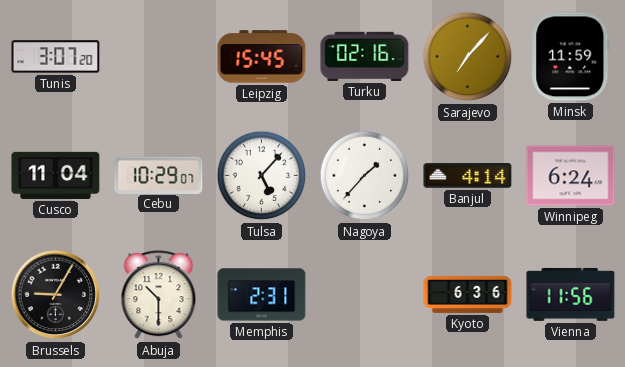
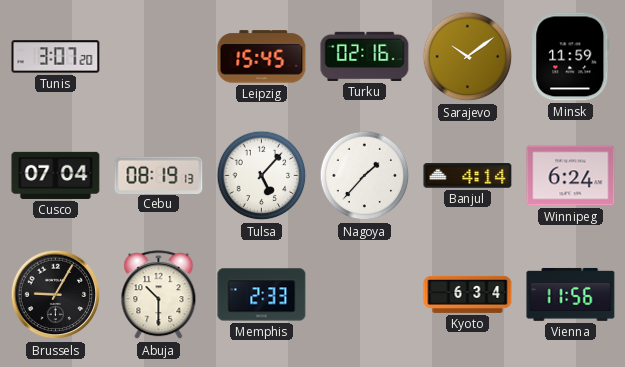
Sarajevo: 7:07 -> 10:09
Cusco: 11:04 -> 07:04
Cebu: 10:29 -> 08:19
Memphis: 2:31 -> 2:33
Kyoto: 6:36 -> 6:34
